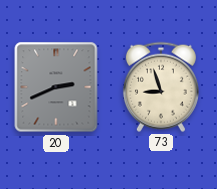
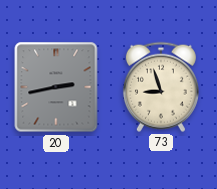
20: 2:41 -> 2:43
